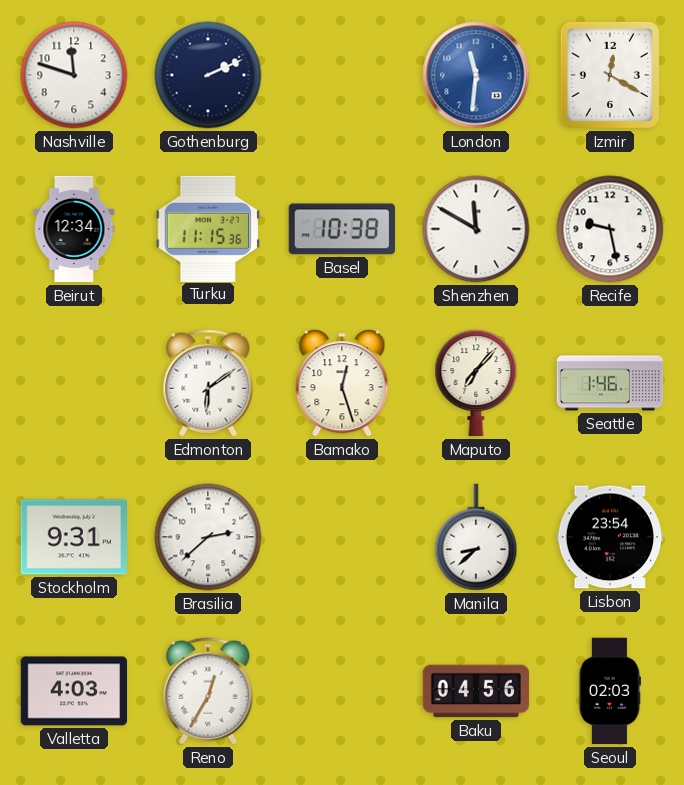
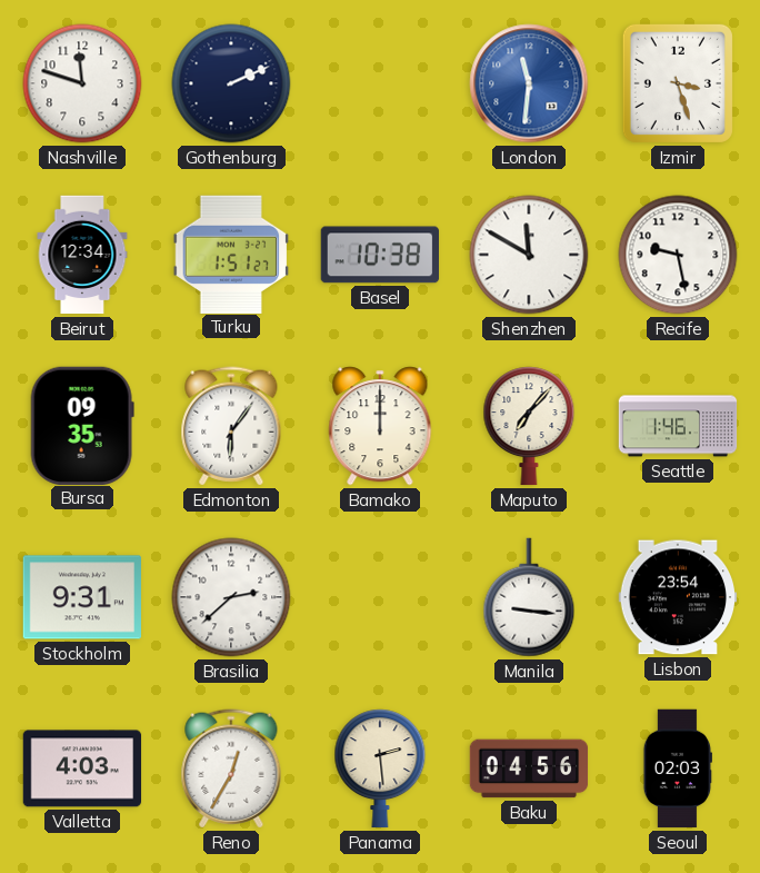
Izmir: 12:20 -> 3:27
Turku: 11:15 -> 1:51
Bursa: none -> 09:35
Edmonton: 6:09 -> 6:06
Bamako: 12:27 -> 12:00
Manila: 8:38 -> 9:16
Panama: none -> 2:29
